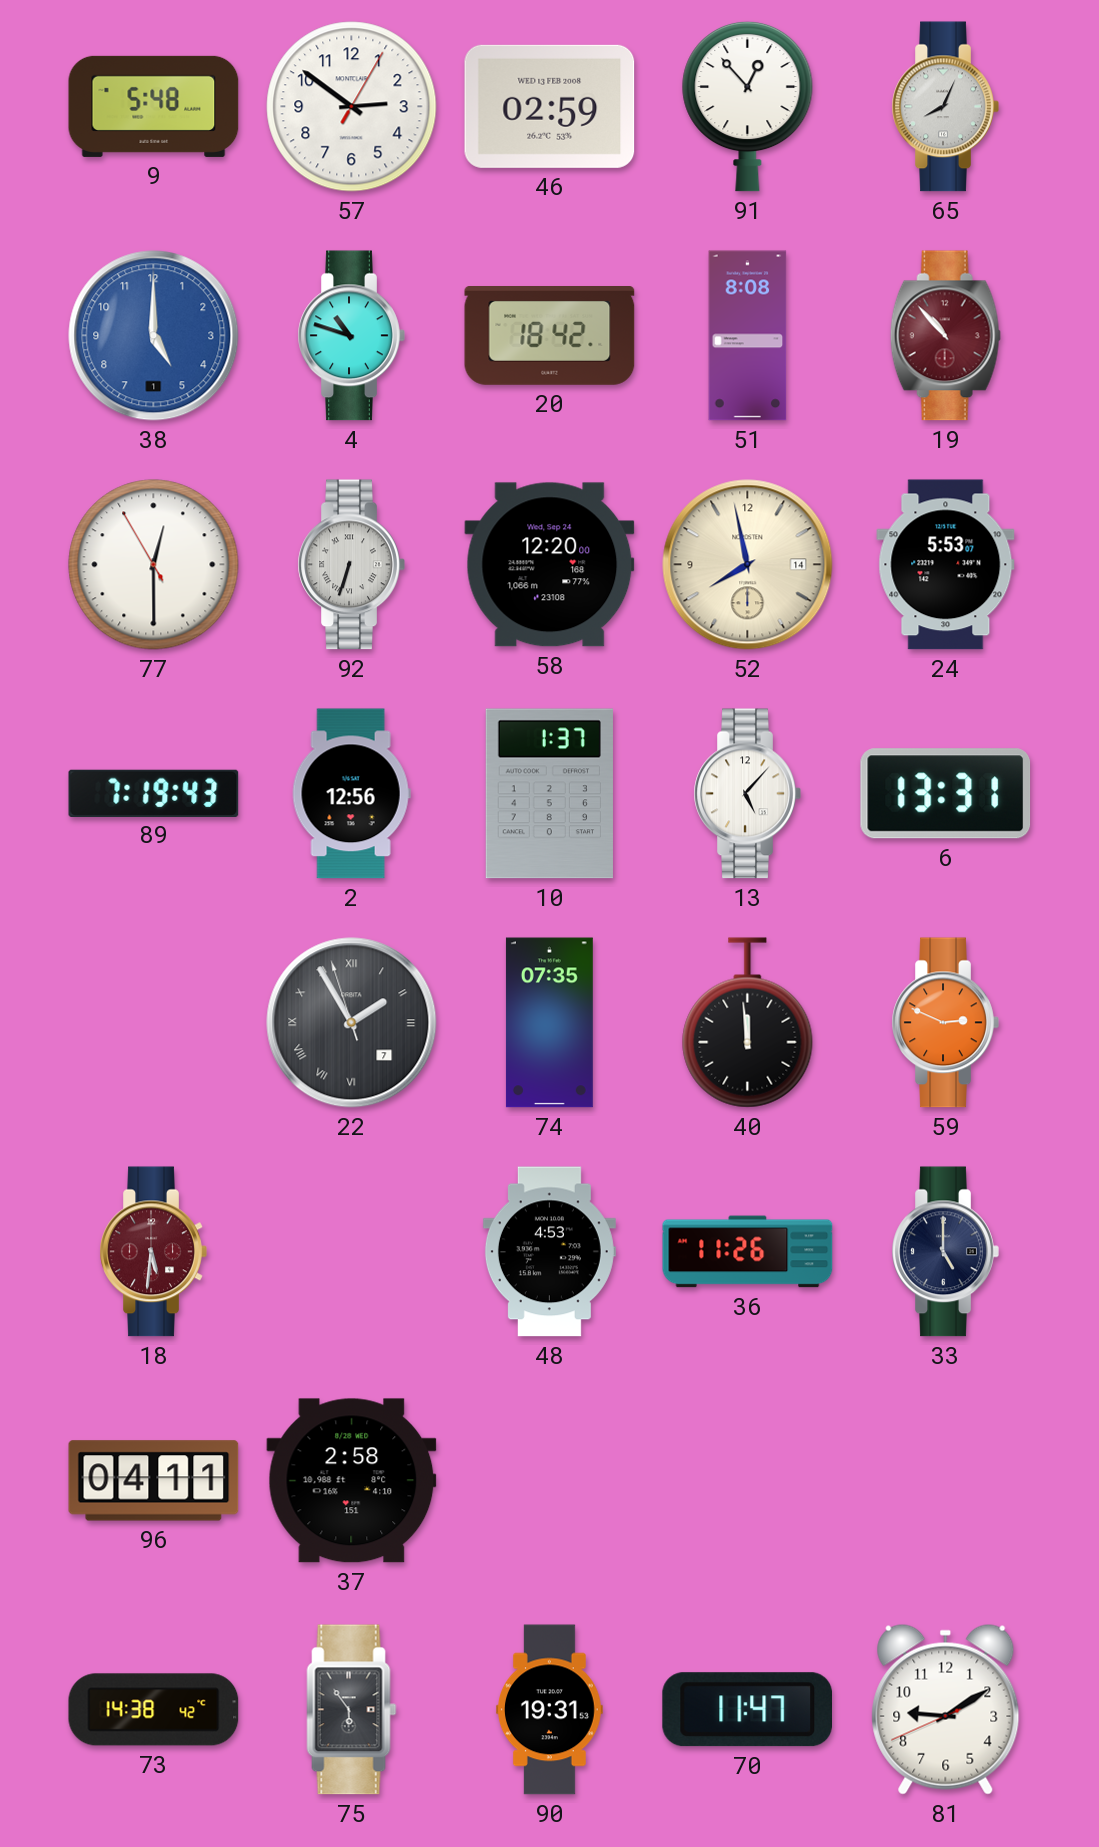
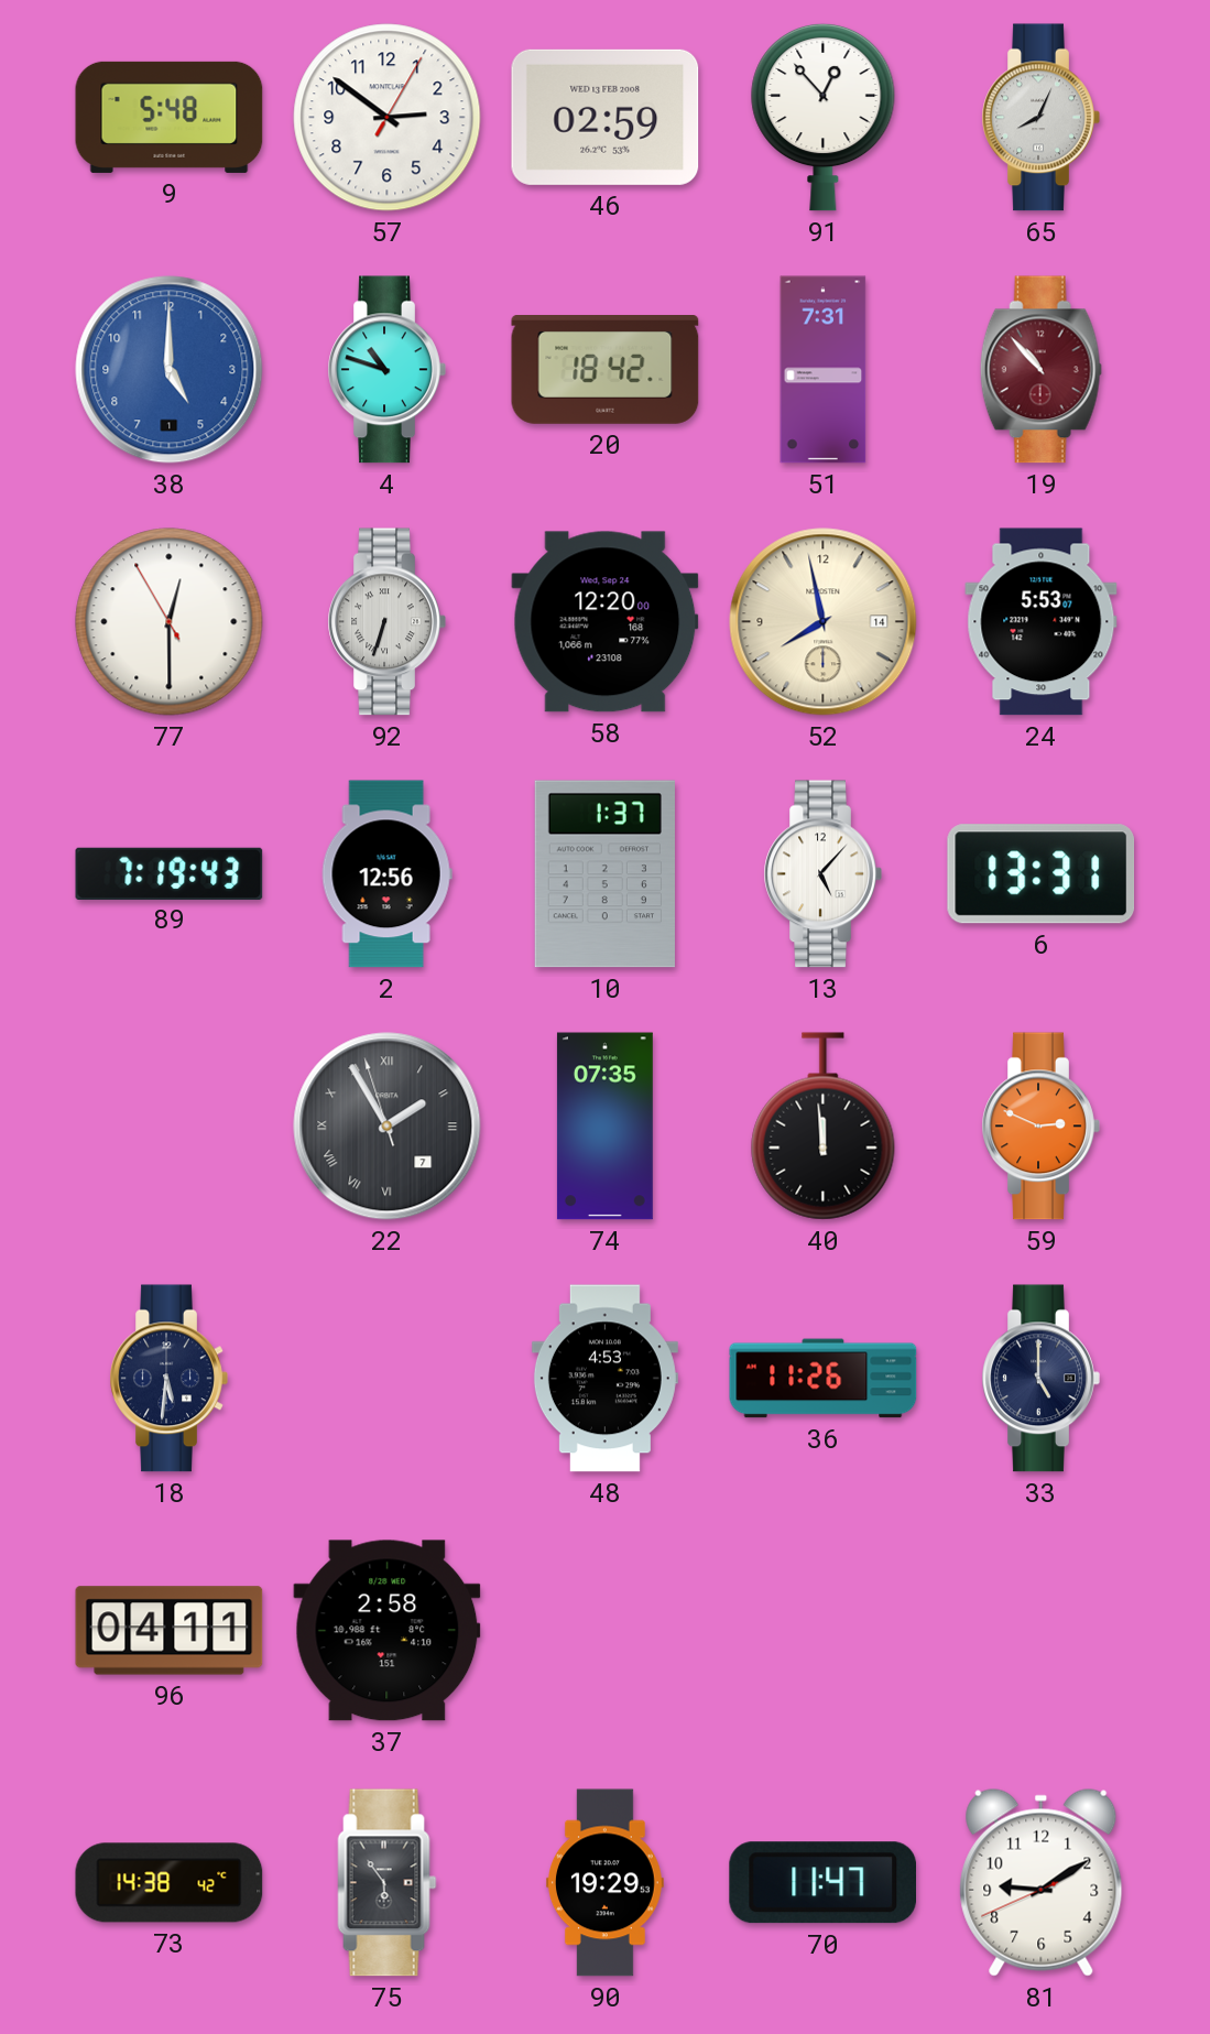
51: 8:08 -> 7:31
18 dial: burgundy -> navy
90: 19:31 -> 19:29
